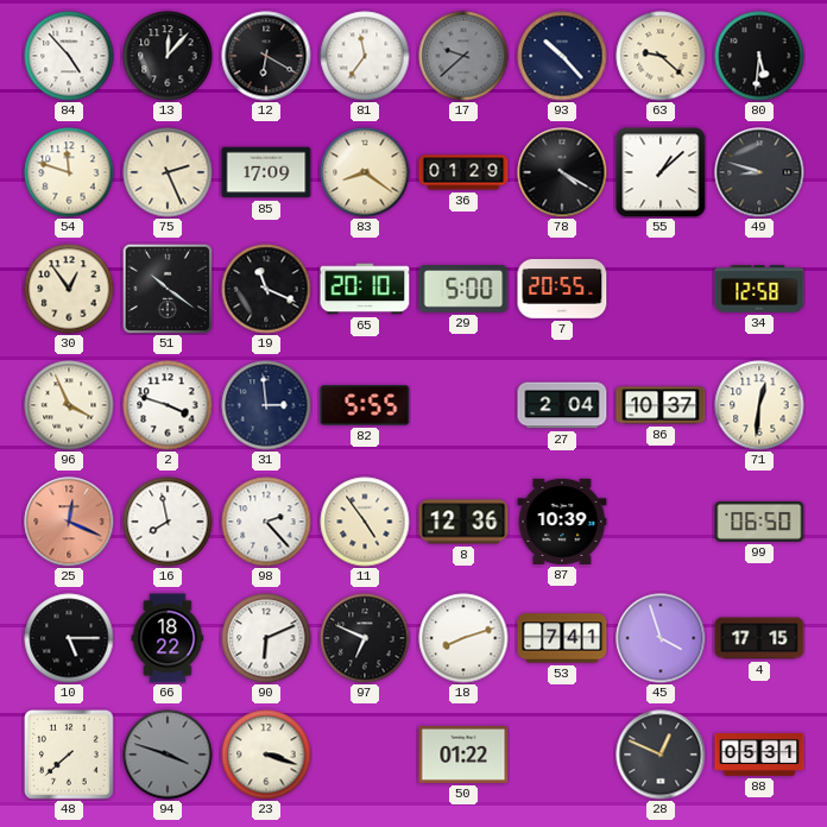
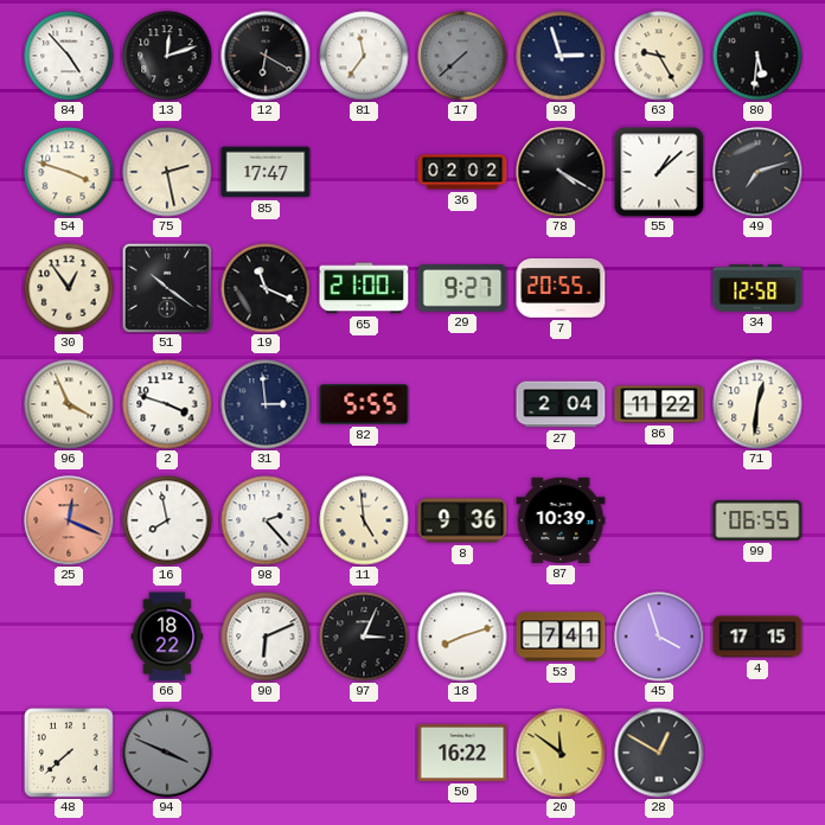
13: 12:07 -> 12:12
17: 9:38 -> 7:38
93: 10:23 -> 2:57
63: 9:22 -> 9:25
54: 11:48 -> 3:48
75: 2:26 -> 2:28
85: 17:09 -> 17:47
83: 8:21 -> none
36: 01:29 -> 02:02
49: 8:48 -> 7:12
65: 20:10 -> 21:00
29: 5:00 -> 9:27
86: 10:37 -> 11:22
11: 4:54 -> 4:59
8: 12:36 -> 9:36
99: 06:50 -> 06:55
10: 5:15 -> none
97: 6:49 -> 3:04
94: 3:48 -> 3:49
23: 3:18 -> none
50: 01:22 -> 16:22
20: none -> 11:51
28: 12:49 -> 12:50
88: 05:31 -> none
